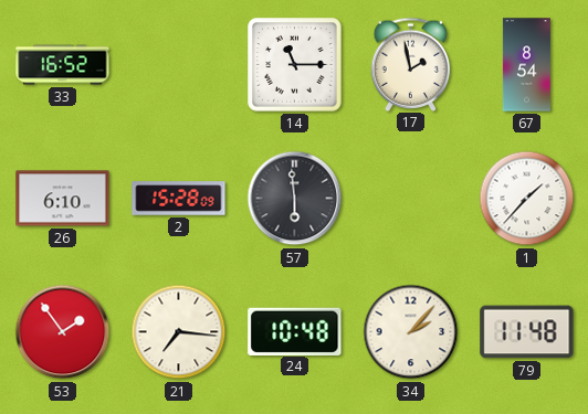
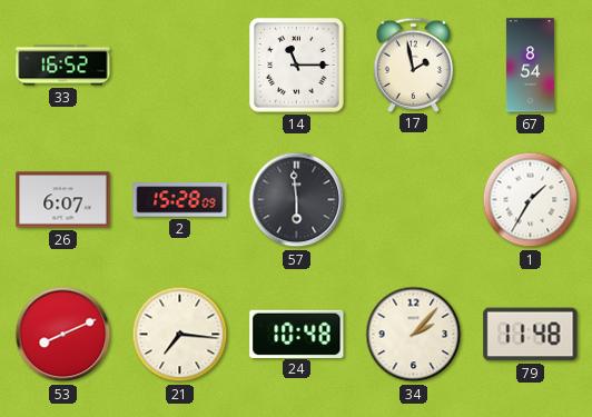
26: 6:10 -> 6:07
1: 1:37 -> 1:35
53: 1:54 -> 8:11
